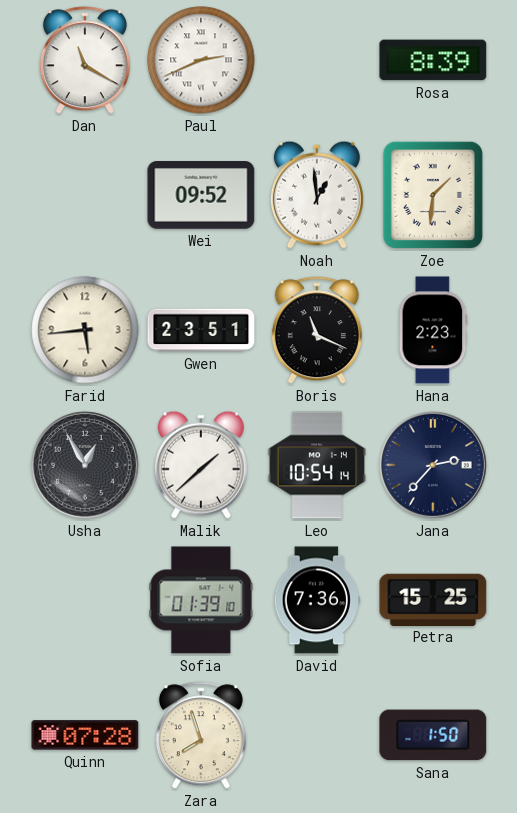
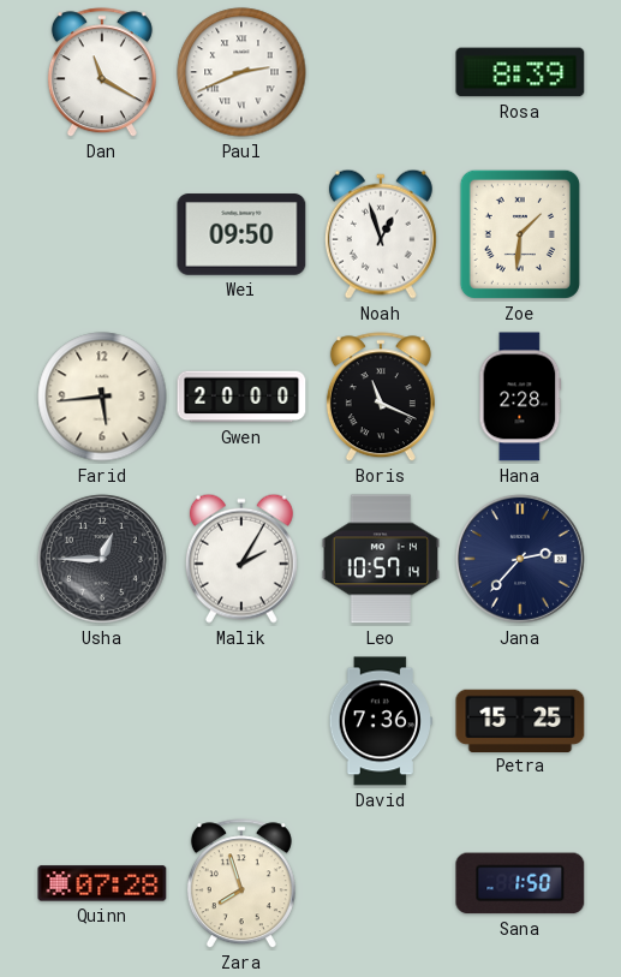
Wei: 09:52 -> 09:50
Noah: 12:59 -> 12:57
Gwen: 23:51 -> 20:00
Hana: 2:23 -> 2:28
Usha: 12:55 -> 12:45
Malik: 1:38 -> 2:05
Leo: 10:54 -> 10:57
Sofia: 01:39 -> none
